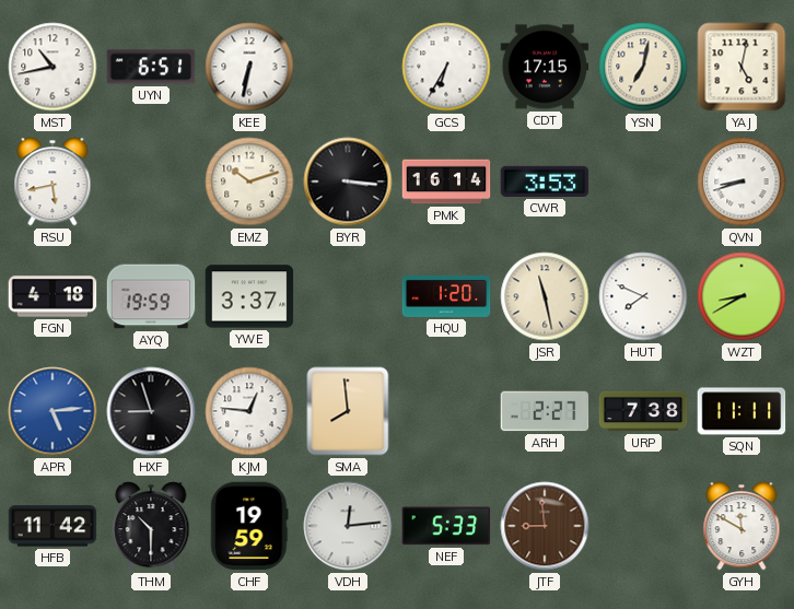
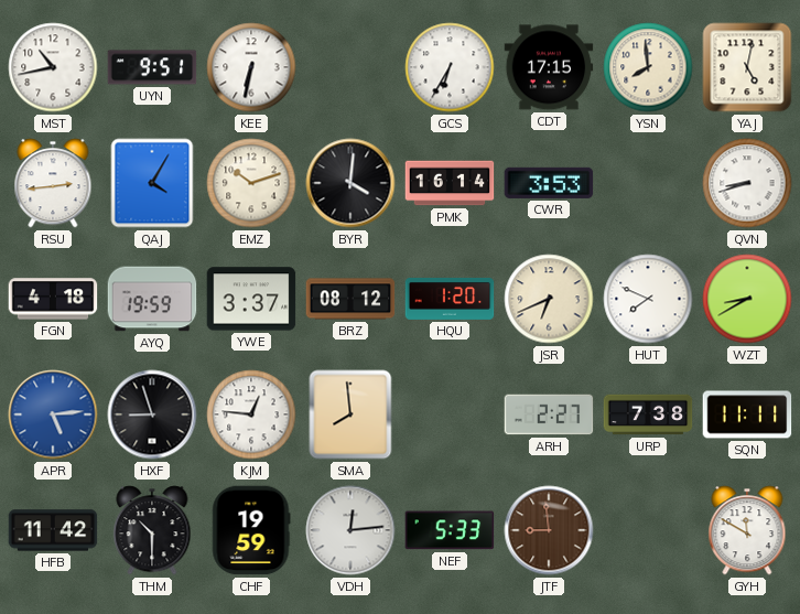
UYN: 6:51 -> 9:51
YSN: 7:02 -> 7:59
RSU: 5:43 -> 2:44
QAJ: none -> 4:05
BYR: 3:16 -> 4:01
BRZ: none -> 08:12
JSR: 11:28 -> 6:41
